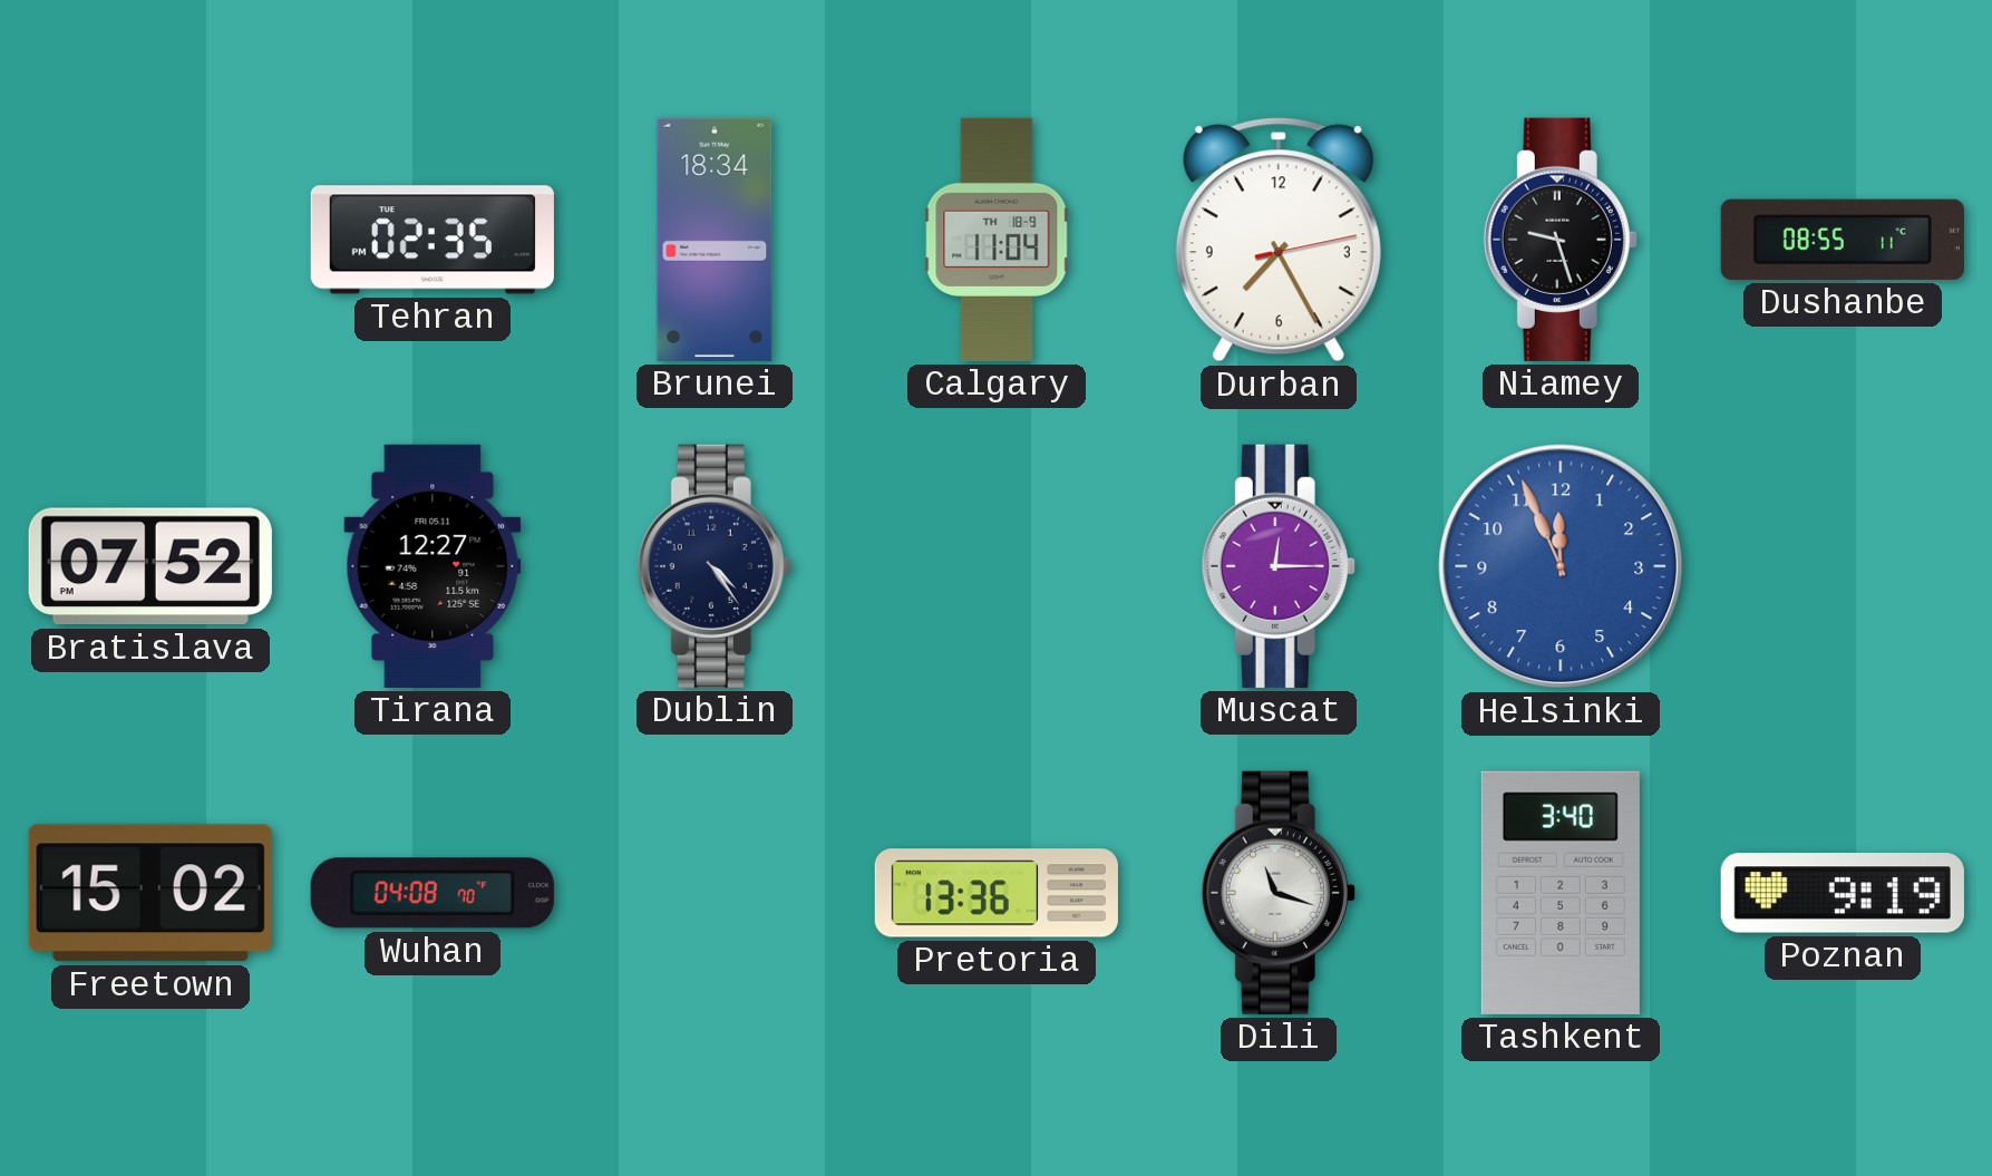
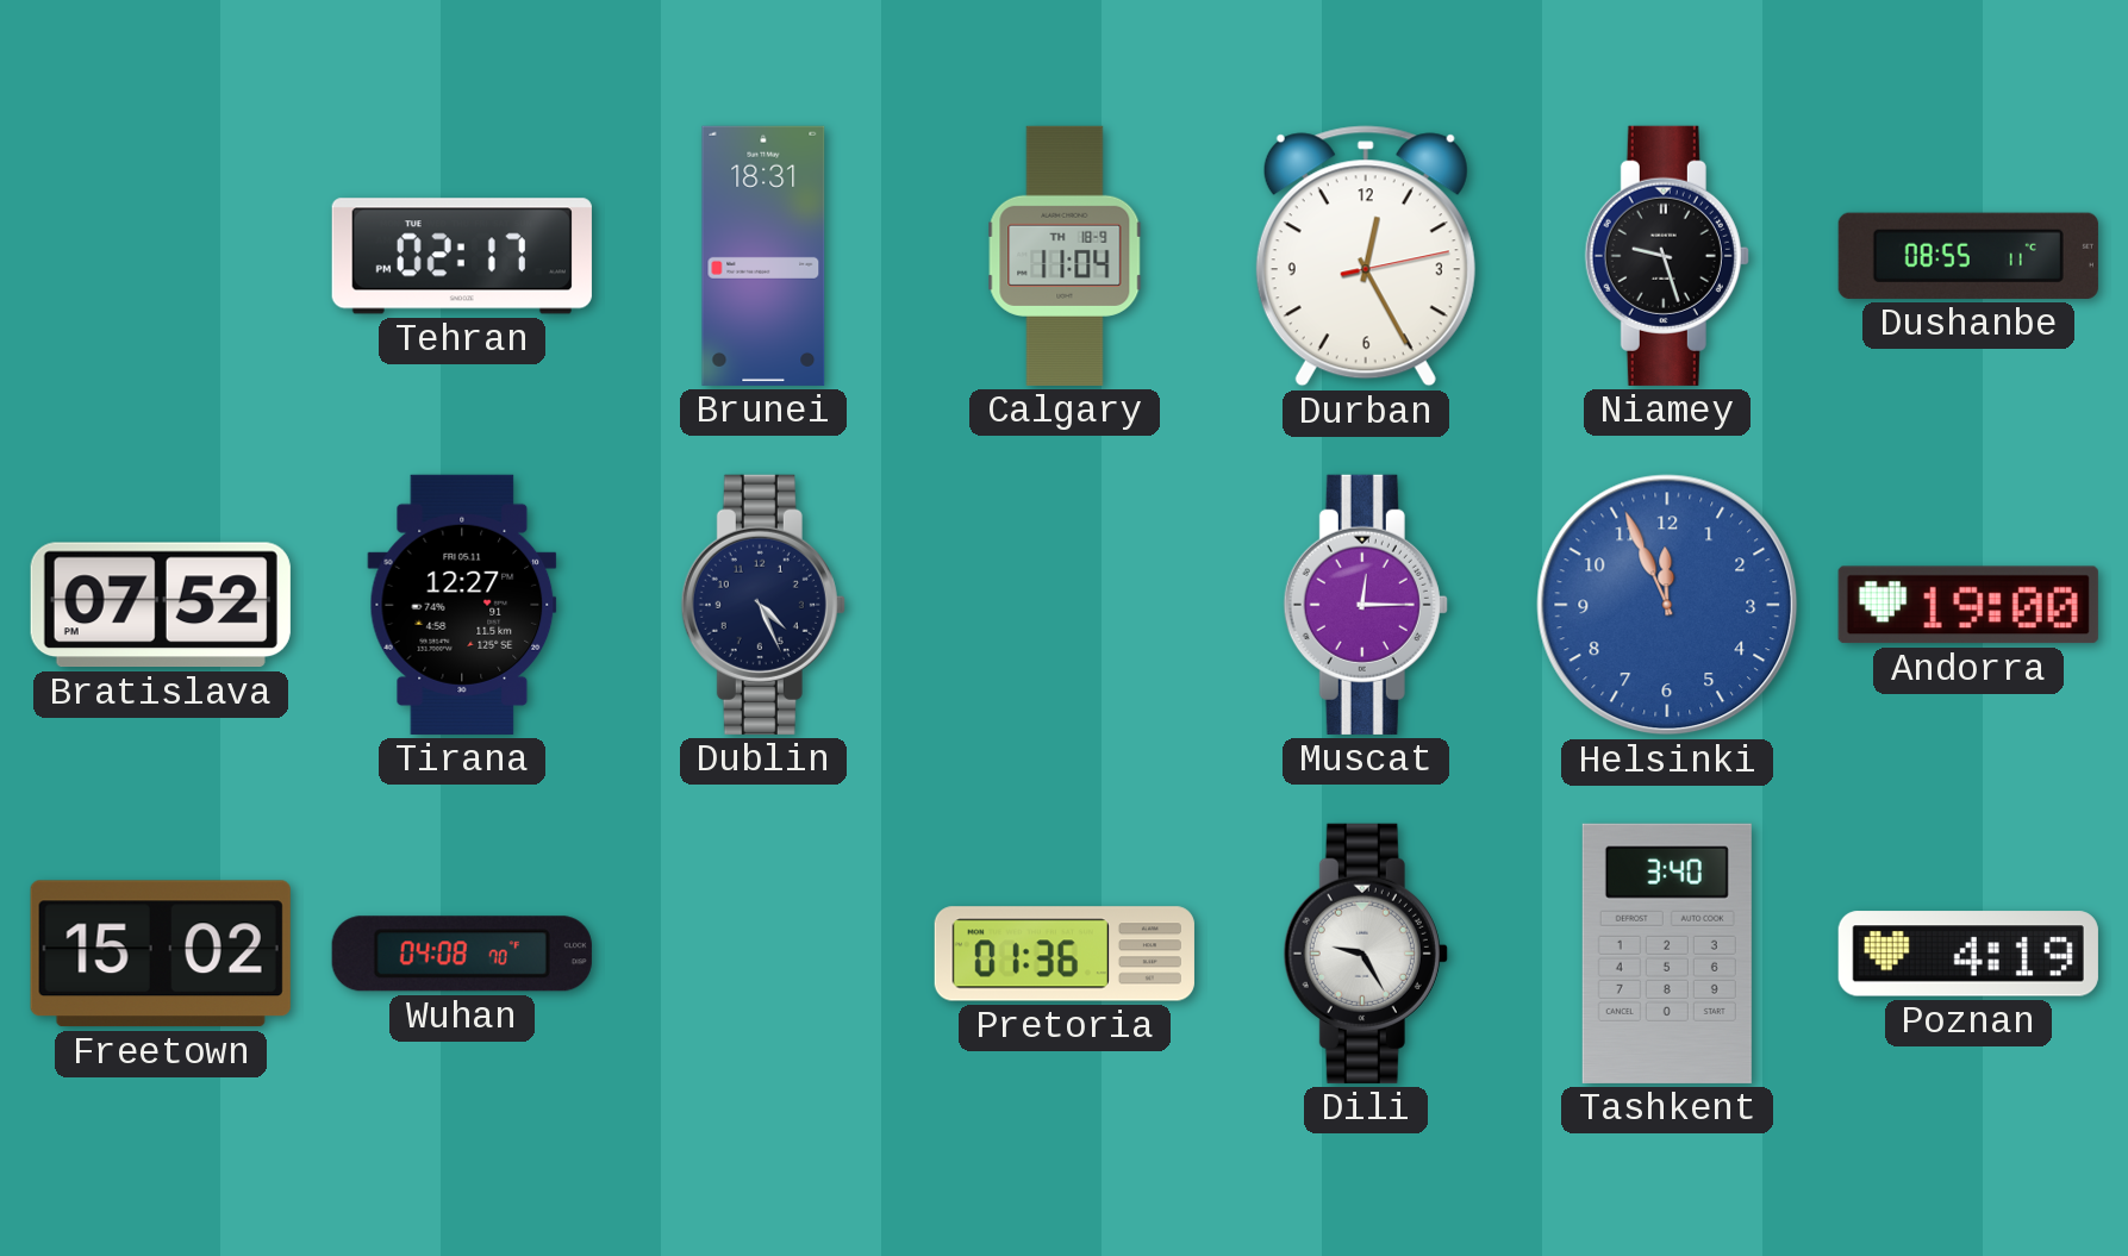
Tehran: 02:35 -> 02:17
Brunei: 18:34 -> 18:31
Durban: 7:25 -> 12:25
Dublin: 4:24 -> 4:26
Andorra: none -> 19:00
Pretoria: 13:36 -> 01:36
Dili: 11:18 -> 9:25
Poznan: 9:19 -> 4:19
